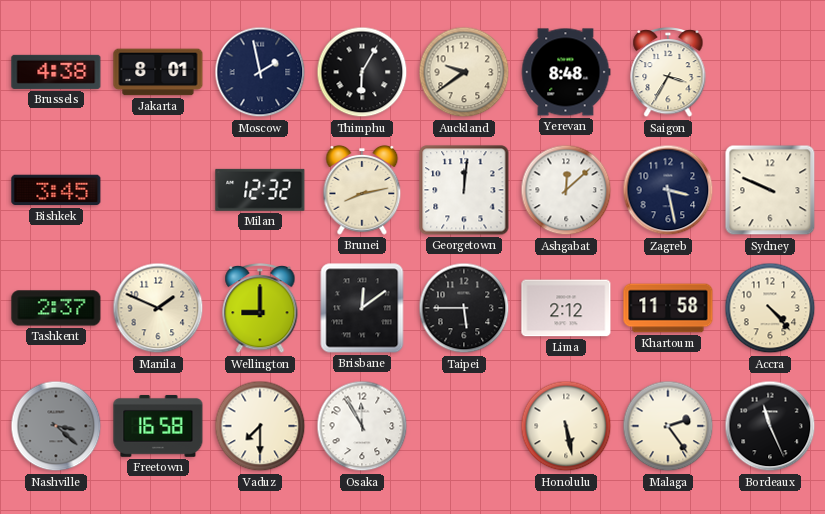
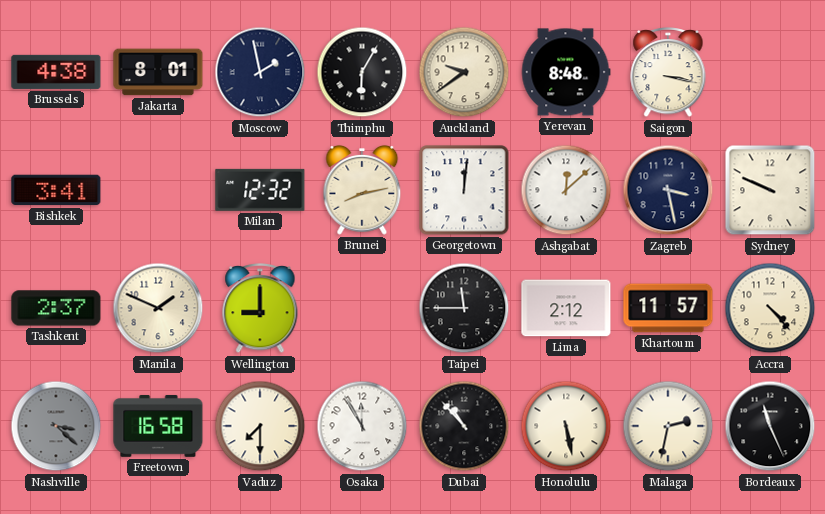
Saigon: 3:35 -> 3:17
Bishkek: 3:45 -> 3:41
Brisbane: 12:09 -> none
Taipei: 5:45 -> 11:45
Khartoum: 11:58 -> 11:57
Dubai: none -> 10:53
Malaga: 2:24 -> 2:32
